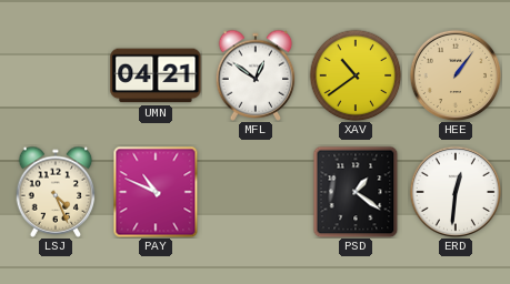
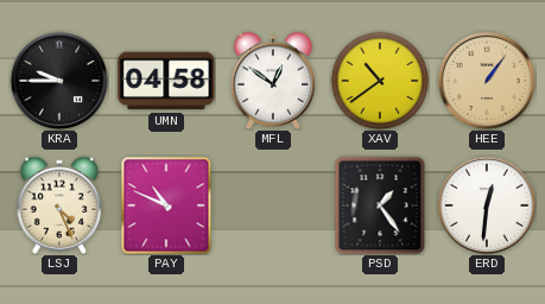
KRA: none -> 9:45
UMN: 04:21 -> 04:58
PSD: 1:21 -> 1:24
